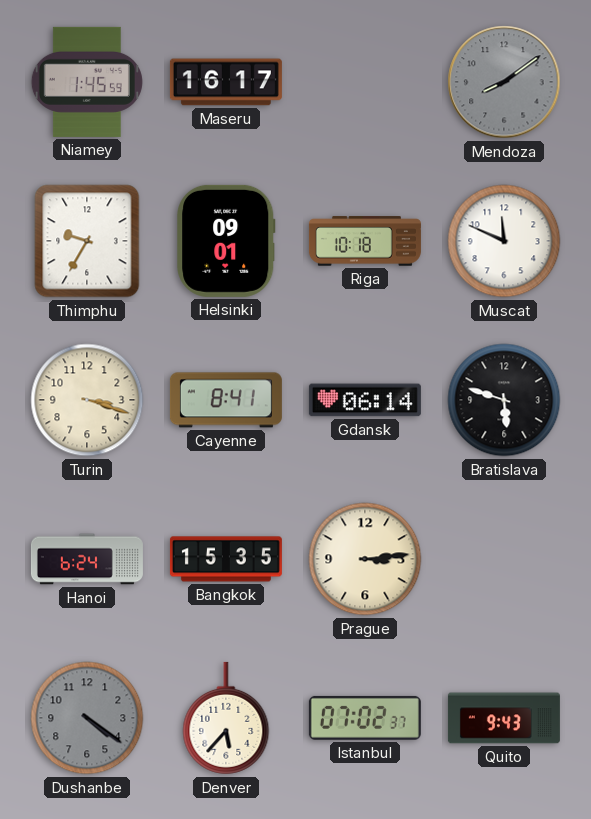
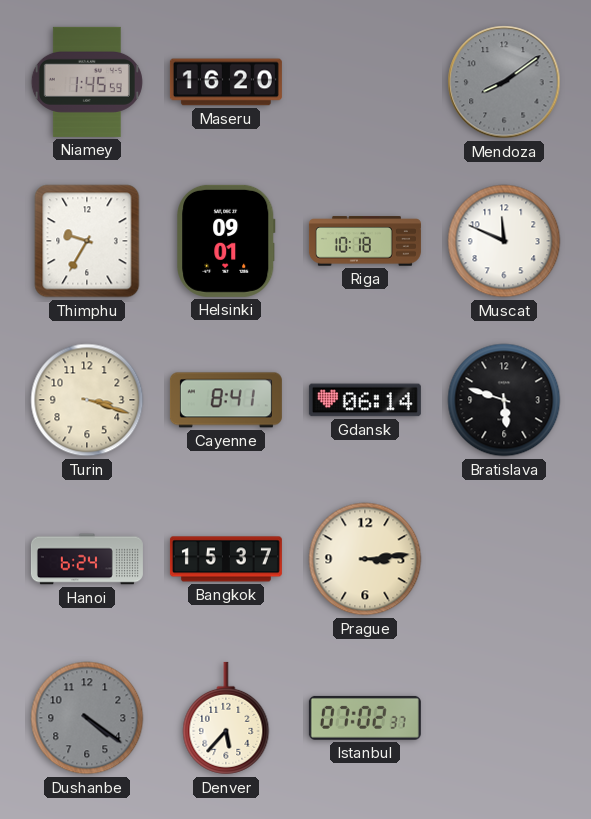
Maseru: 16:17 -> 16:20
Bangkok: 15:35 -> 15:37
Quito: 9:43 -> none
